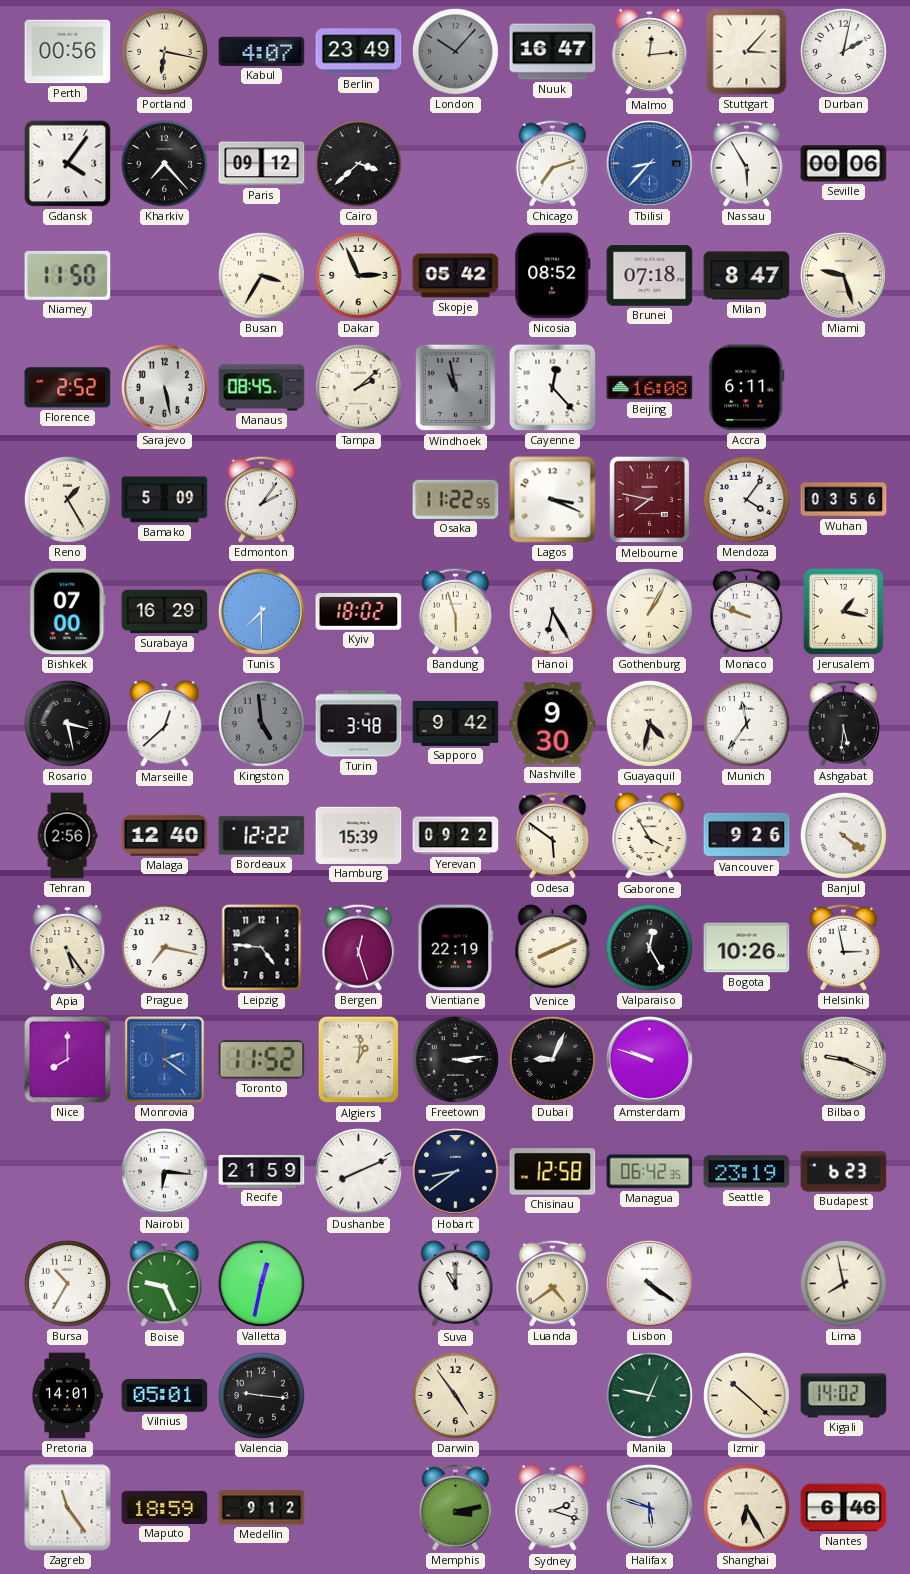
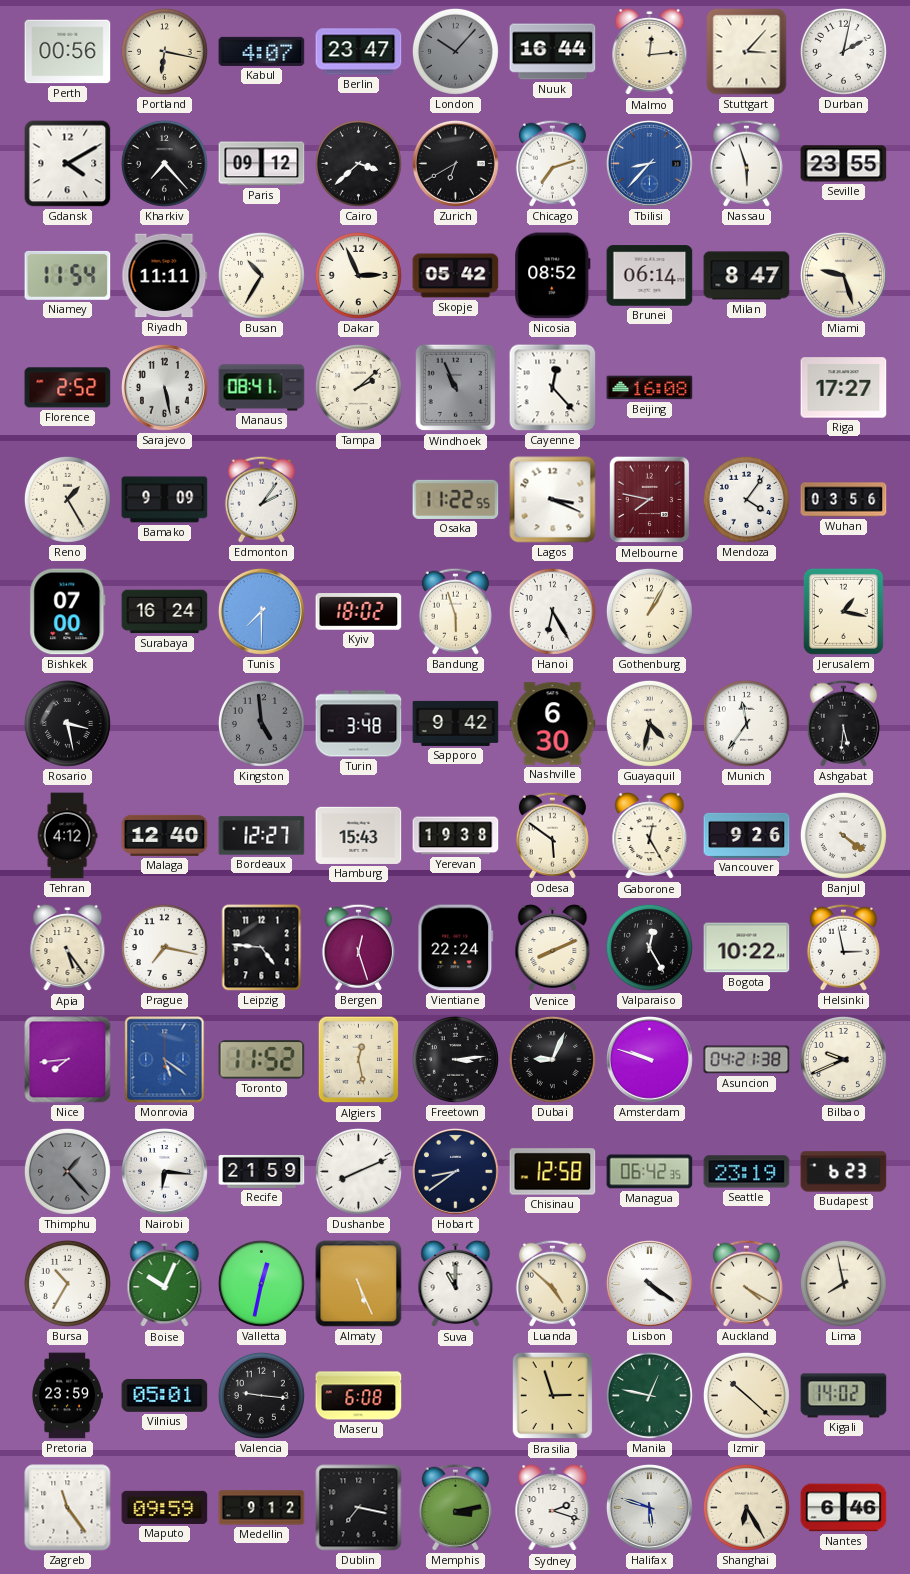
Berlin: 23:49 -> 23:47
Nuuk: 16:47 -> 16:44
Gdansk: 4:06 -> 4:10
Zurich: none -> 6:40
Nassau: 5:55 -> 5:57
Seville: 00:06 -> 23:55
Niamey: 11:50 -> 11:54
Riyadh: none -> 11:11
Busan: 3:35 -> 10:35
Brunei: 07:18 -> 06:14
Manaus: 08:45 -> 08:41
Windhoek: 10:58 -> 10:56
Accra: 6:11 -> none
Riga: none -> 17:27
Bamako: 5:09 -> 9:09
Surabaya: 16:29 -> 16:24
Monaco: 9:48 -> none
Marseille: 12:38 -> none
Nashville: 9:30 -> 6:30
Tehran: 2:56 -> 4:12
Bordeaux: 12:22 -> 12:27
Hamburg: 15:39 -> 15:43
Yerevan: 09:22 -> 19:38
Gaborone: 3:55 -> 12:25
Vientiane: 22:19 -> 22:24
Bogota: 10:26 -> 10:22
Nice: 8:00 -> 7:44
Monrovia: 2:21 -> 5:21
Algiers: 1:01 -> 12:28
Asuncion: none -> 04:21
Bilbao: 9:19 -> 9:41
Thimphu: none -> 1:23
Boise: 9:26 -> 10:04
Almaty: none -> 5:26
Luanda: 4:39 -> 4:52
Auckland: none -> 4:20
Pretoria: 14:01 -> 23:59
Maseru: none -> 6:08
Darwin: 4:54 -> none
Brasilia: none -> 2:57
Maputo: 18:59 -> 09:59
Dublin: none -> 7:17
